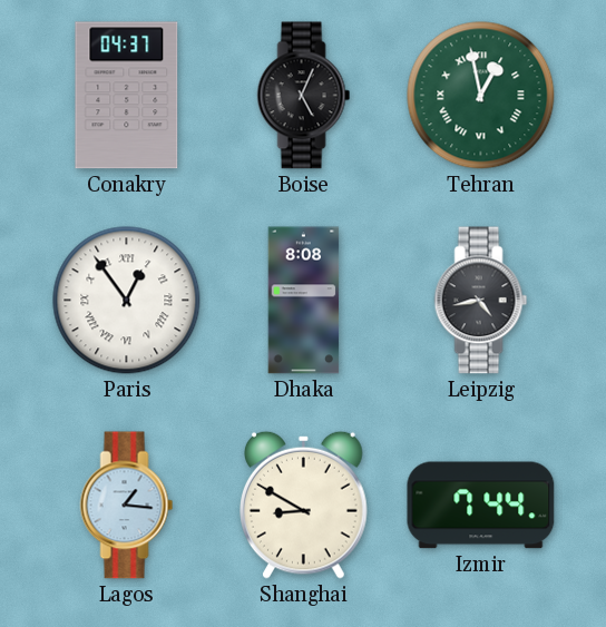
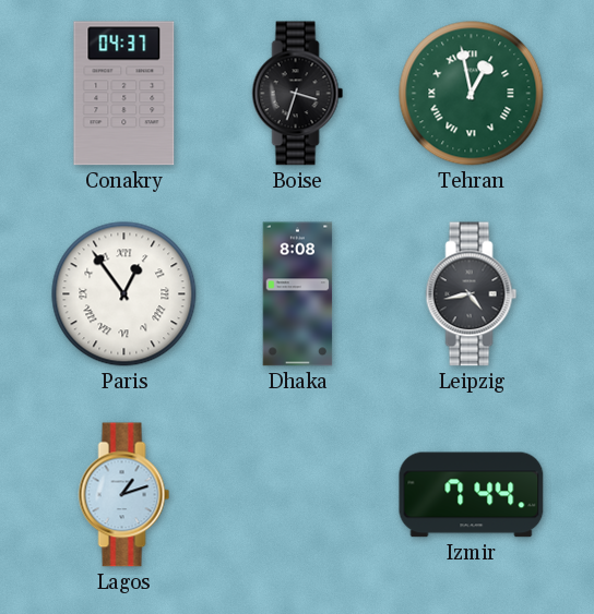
Boise: 5:04 -> 3:33
Lagos: 1:16 -> 1:12
Shanghai: 8:50 -> none
